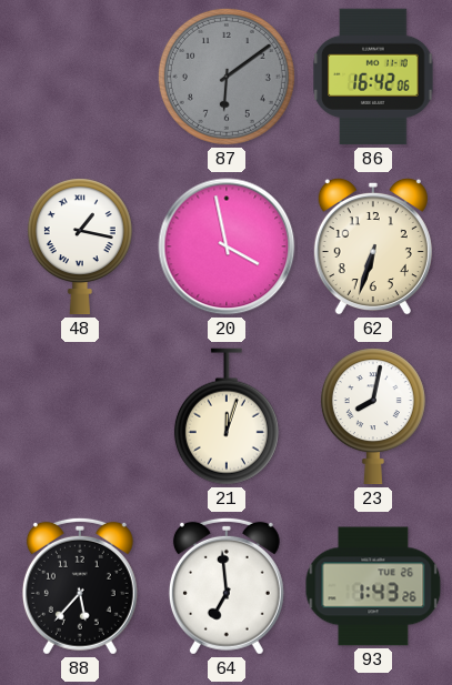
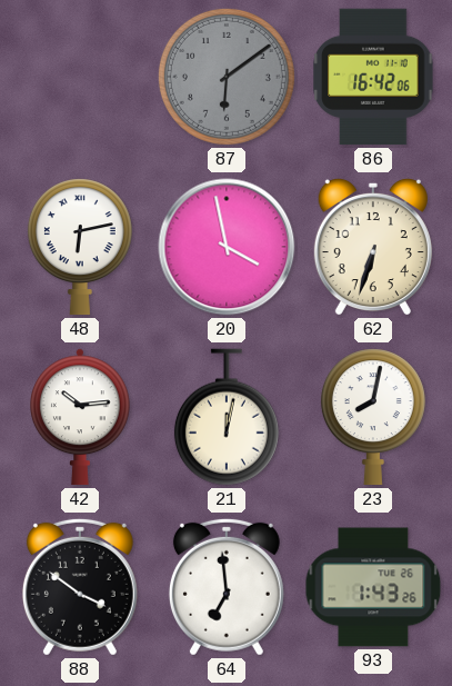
48: 1:17 -> 6:13
42: none -> 10:14
21: 12:03 -> 12:02
88: 5:37 -> 3:51
